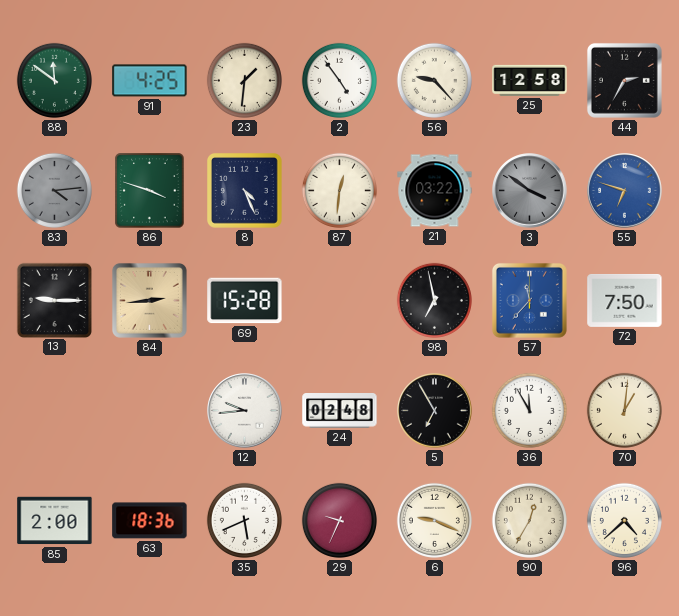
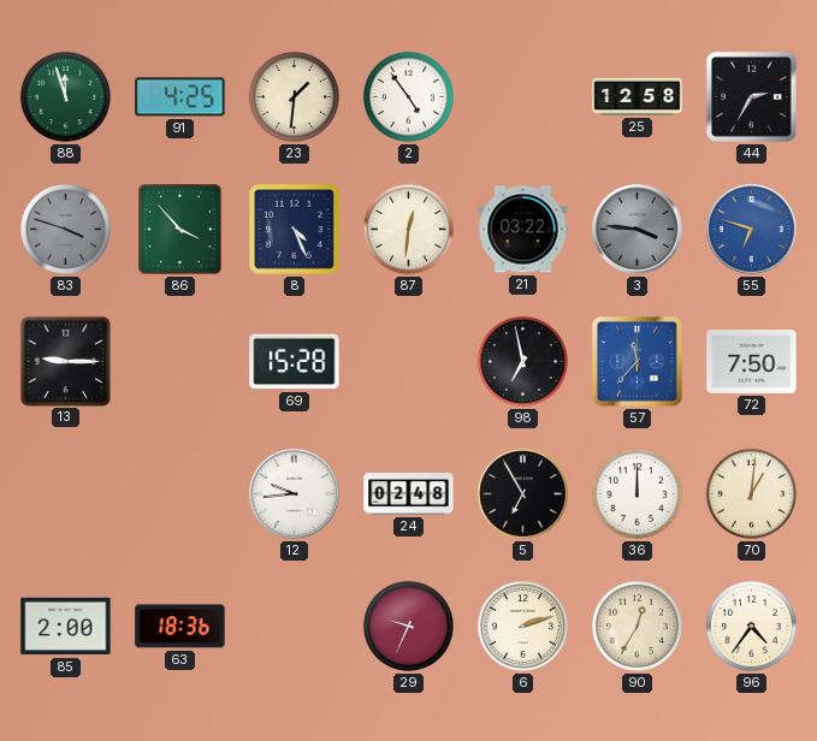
88: 11:51 -> 11:57
56: 9:23 -> none
83: 4:14 -> 3:48
86: 3:48 -> 3:53
3: 3:51 -> 3:46
84: 2:44 -> none
36: 11:55 -> 12:00
35: 5:41 -> none
6: 9:19 -> 2:12
96: 4:38 -> 4:36
